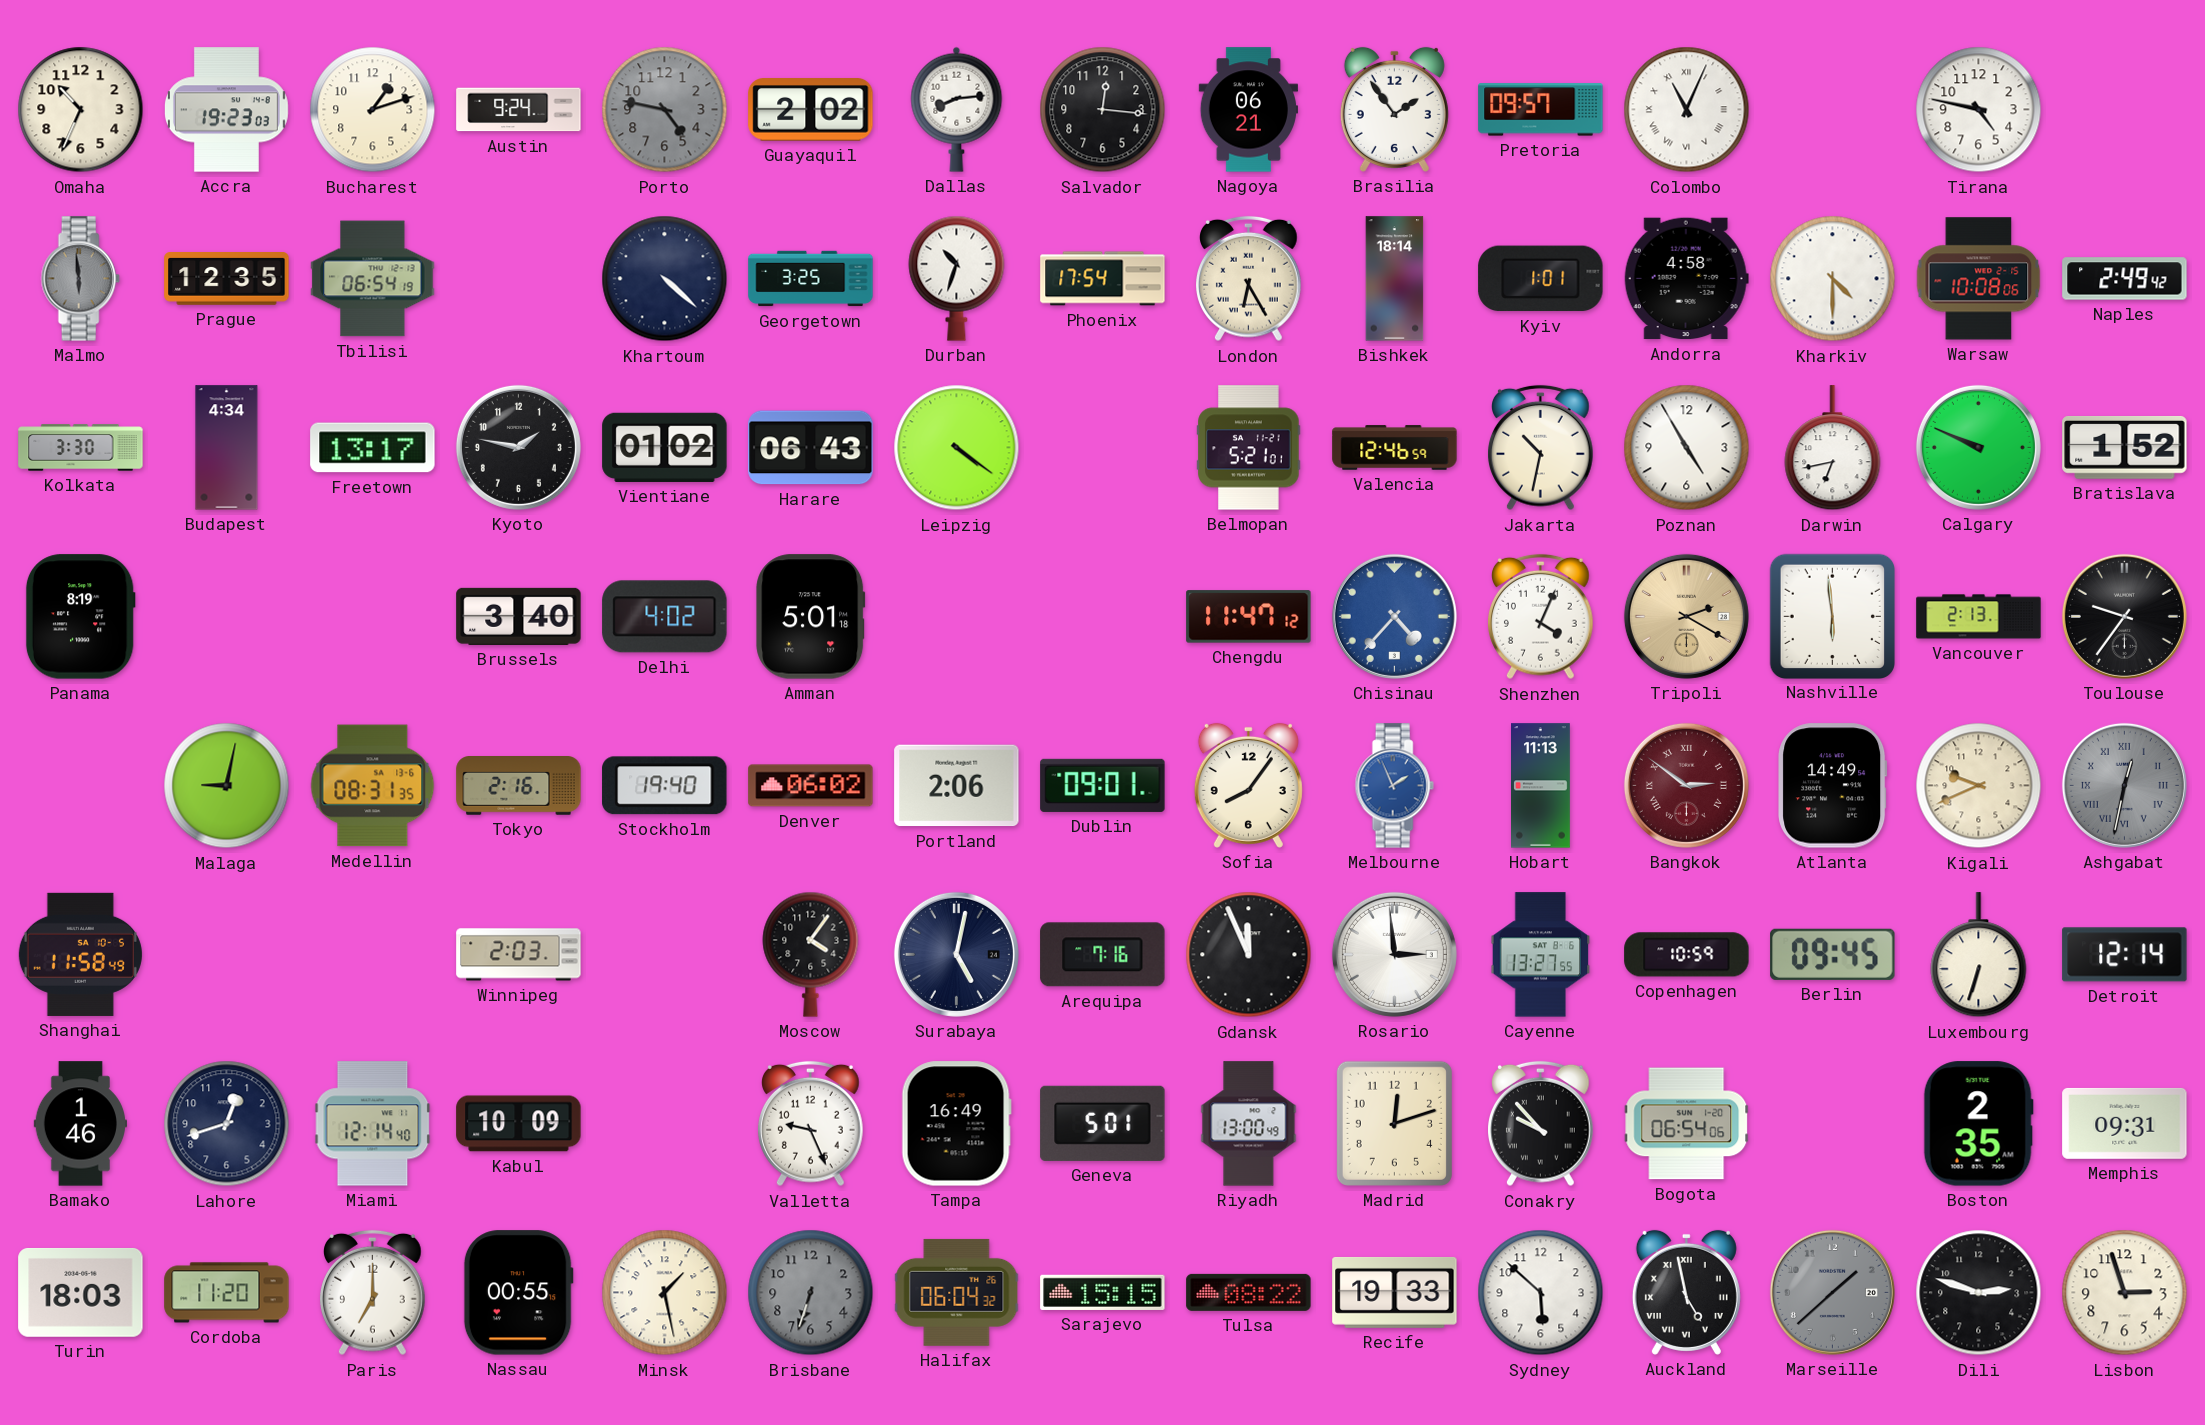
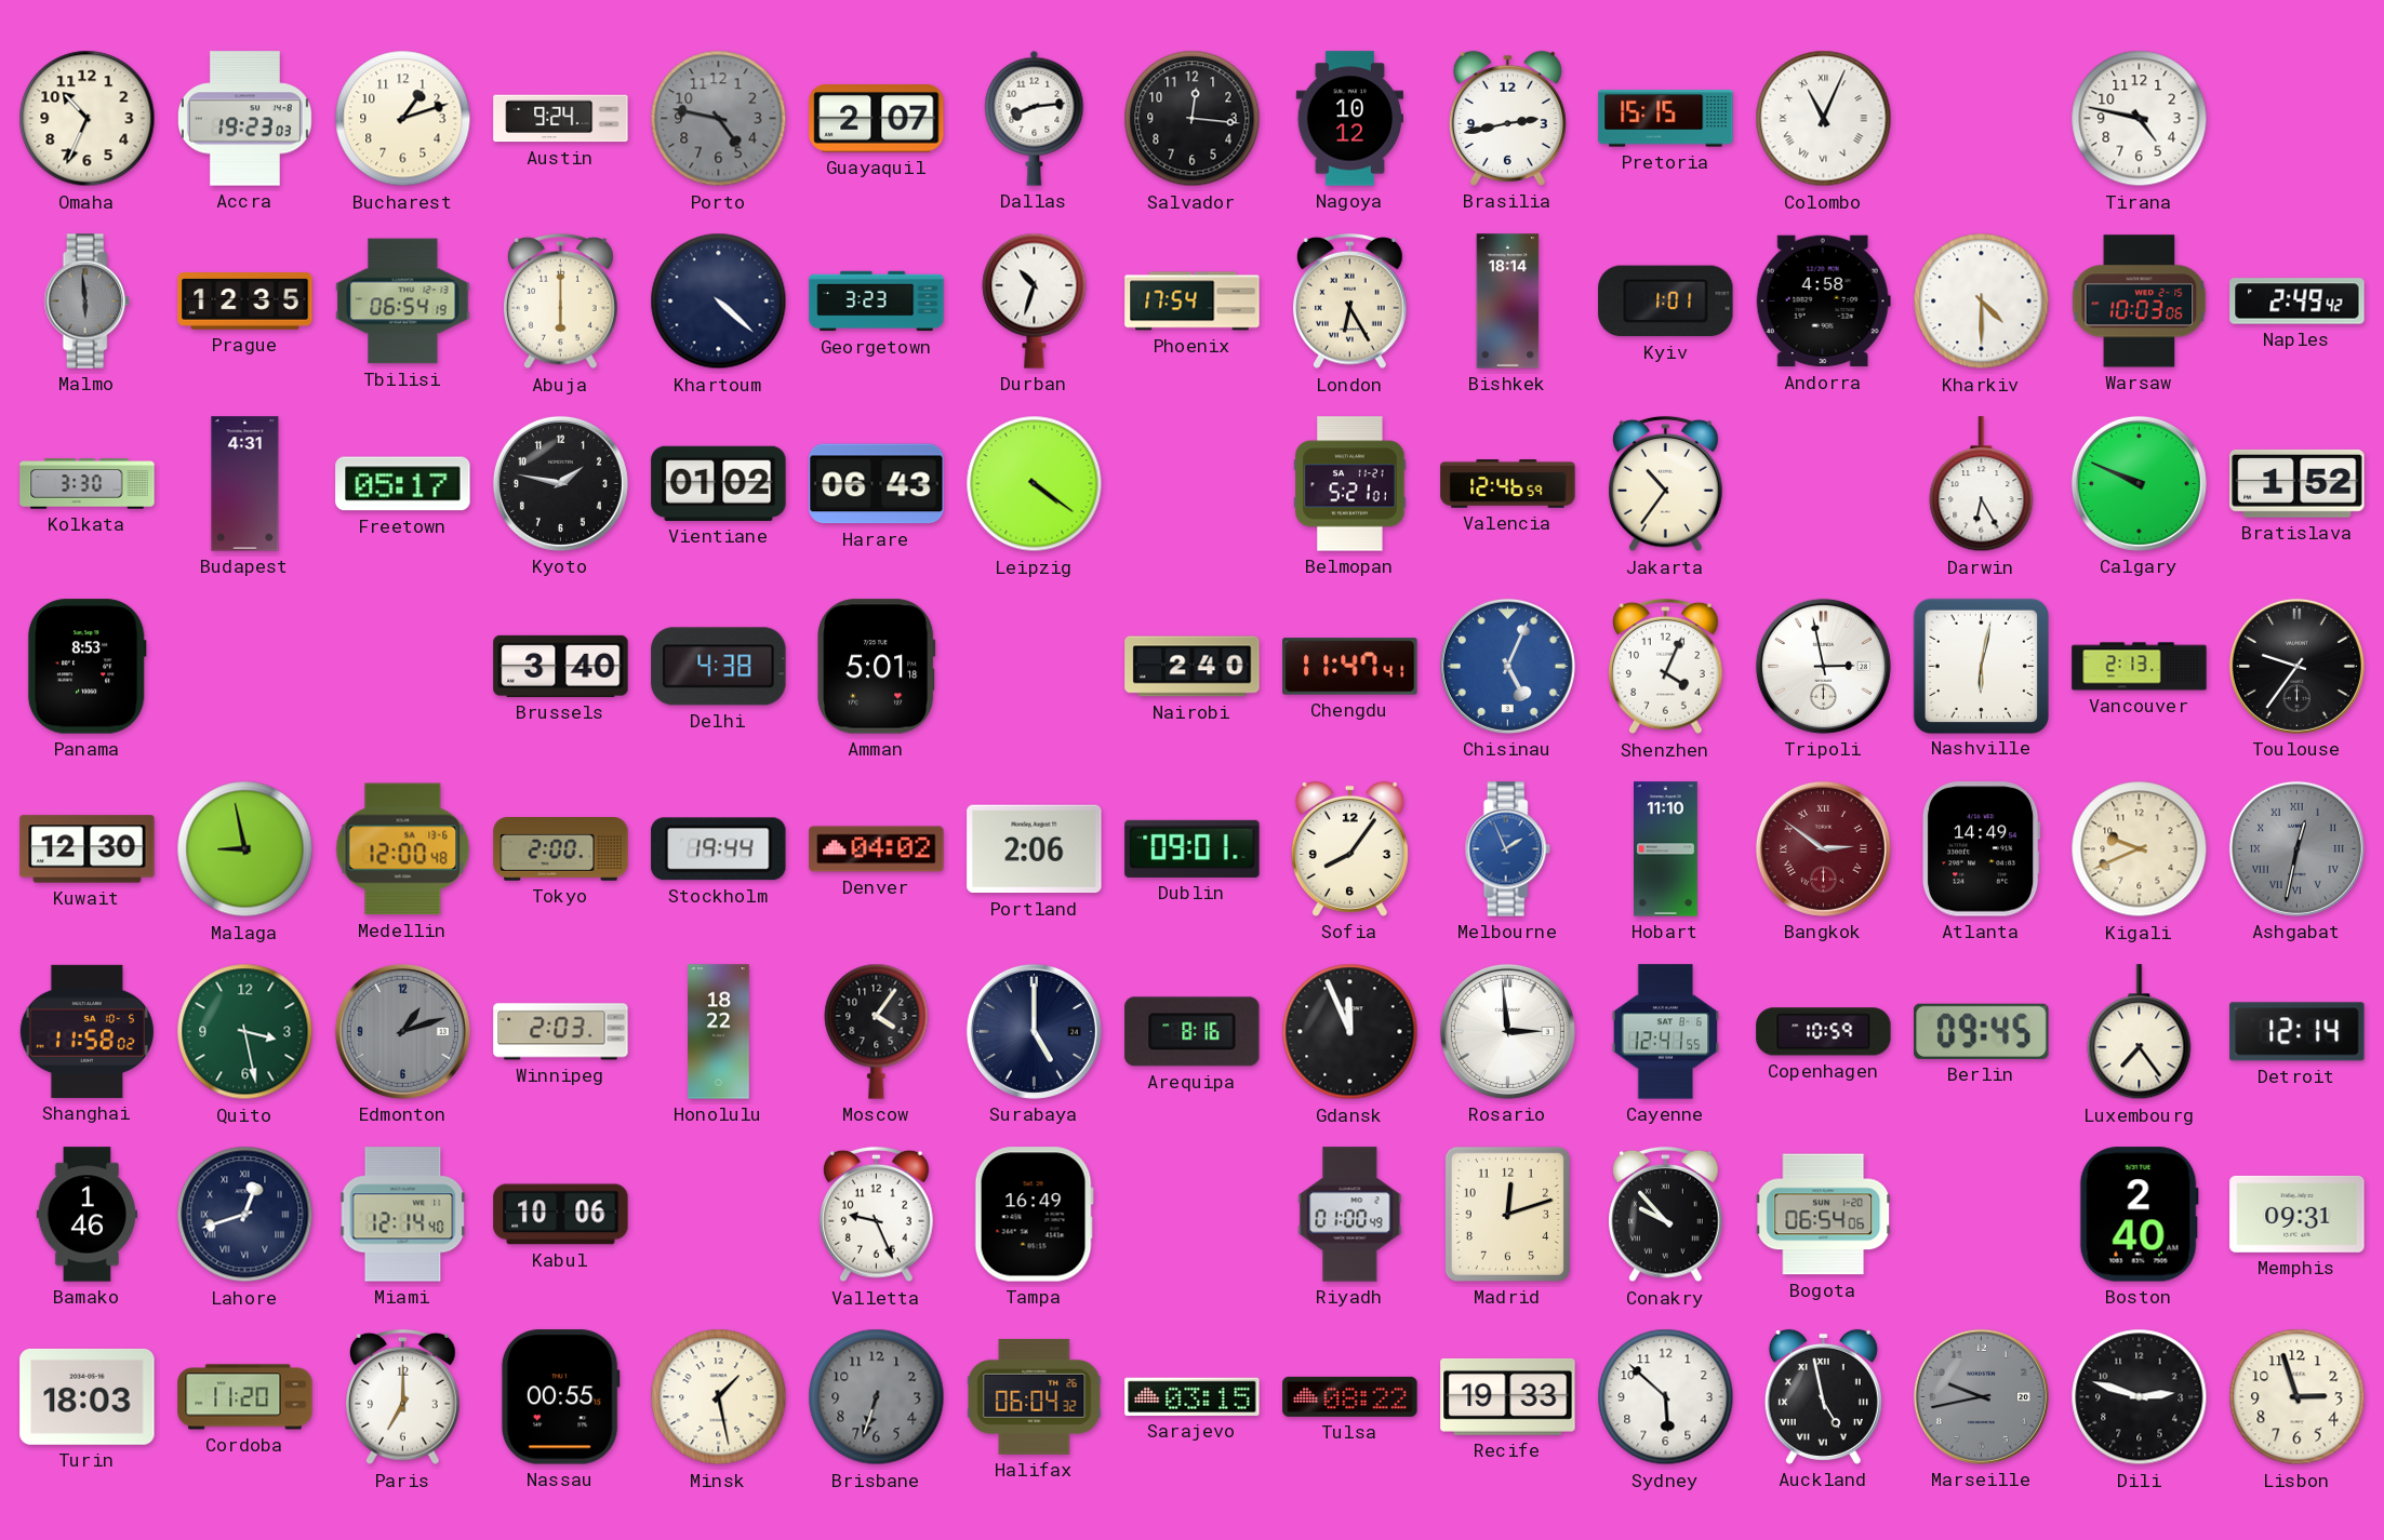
Guayaquil: 2:02 -> 2:07
Nagoya: 06:21 -> 10:12
Brasilia: 1:54 -> 2:43
Pretoria: 09:57 -> 15:15
Abuja: none -> 6:00
Georgetown: 3:25 -> 3:23
Warsaw: 10:08 -> 10:03
Budapest: 4:34 -> 4:31
Freetown: 13:17 -> 05:17
Jakarta: 10:32 -> 10:36
Poznan: 4:55 -> none
Darwin: 6:43 -> 6:25
Panama: 8:19 -> 8:53
Delhi: 4:02 -> 4:38
Nairobi: none -> 2:40
Chengdu: 11:47:12 -> 11:47:41
Chisinau: 4:37 -> 5:04
Tripoli: 2:20 -> 2:58
Tripoli dial: champagne -> white
Nashville: 5:59 -> 6:02
Kuwait: none -> 12:30
Malaga: 9:02 -> 8:58
Medellin: 08:31 -> 12:00
Tokyo: 2:16 -> 2:00
Stockholm: 19:40 -> 19:44
Denver: 06:02 -> 04:02
Hobart: 11:13 -> 11:10
Shanghai: 11:58:49 -> 11:58:02
Quito: none -> 3:28
Edmonton: none -> 1:12
Honolulu: none -> 18:22
Surabaya: 5:02 -> 5:00
Arequipa: 7:16 -> 8:16
Cayenne: 13:27 -> 12:41
Luxembourg: 6:33 -> 7:24
Lahore numerals: Arabic -> Roman
Kabul: 10:09 -> 10:06
Geneva: 5:01 -> none
Riyadh: 13:00 -> 01:00
Boston: 2:35 -> 2:40
Sarajevo: 15:15 -> 03:15
Marseille: 1:38 -> 9:43
